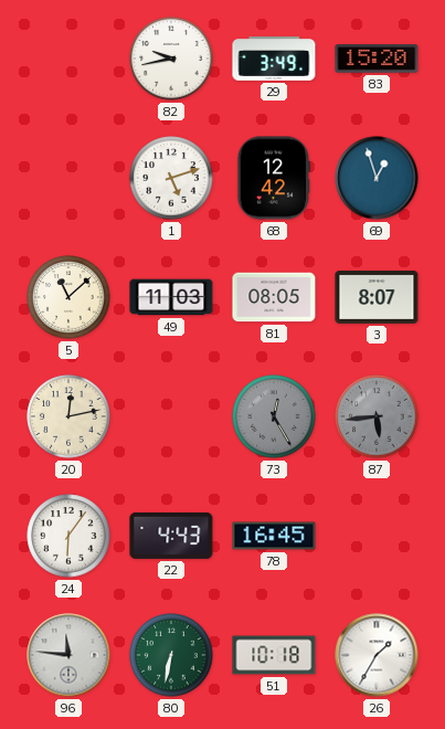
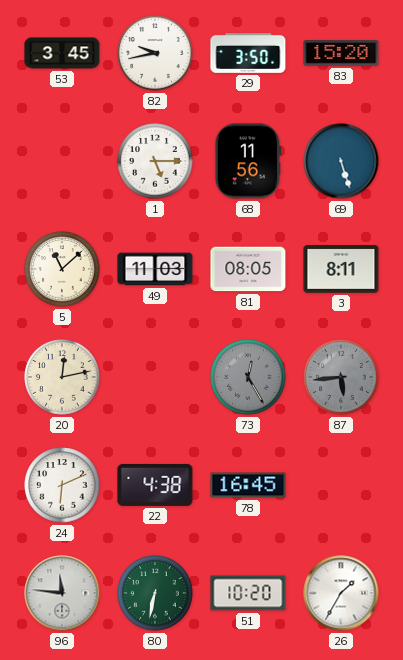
53: none -> 3:45
29: 3:49 -> 3:50
1: 5:12 -> 5:15
68: 12:42 -> 11:56
69: 12:57 -> 5:27
3: 8:07 -> 8:11
24: 6:06 -> 6:11
22: 4:43 -> 4:38
51: 10:18 -> 10:20
